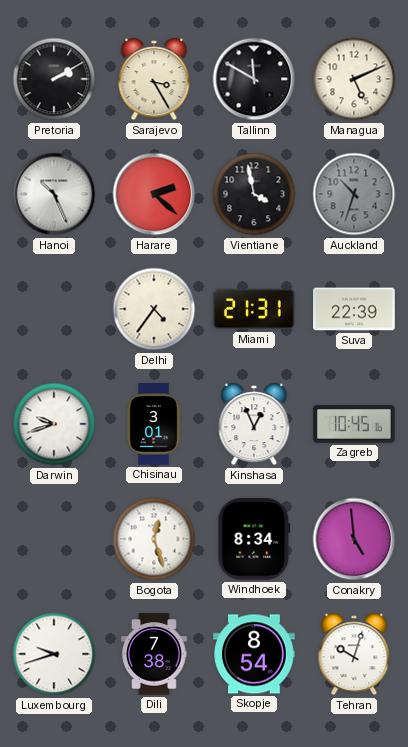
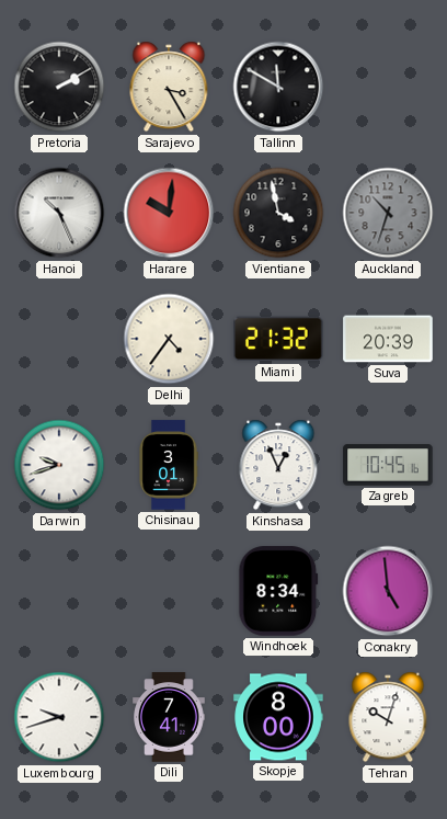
Managua: 5:11 -> none
Harare: 2:22 -> 10:01
Miami: 21:31 -> 21:32
Suva: 22:39 -> 20:39
Bogota: 12:27 -> none
Dili: 7:38 -> 7:41
Skopje: 8:54 -> 8:00
